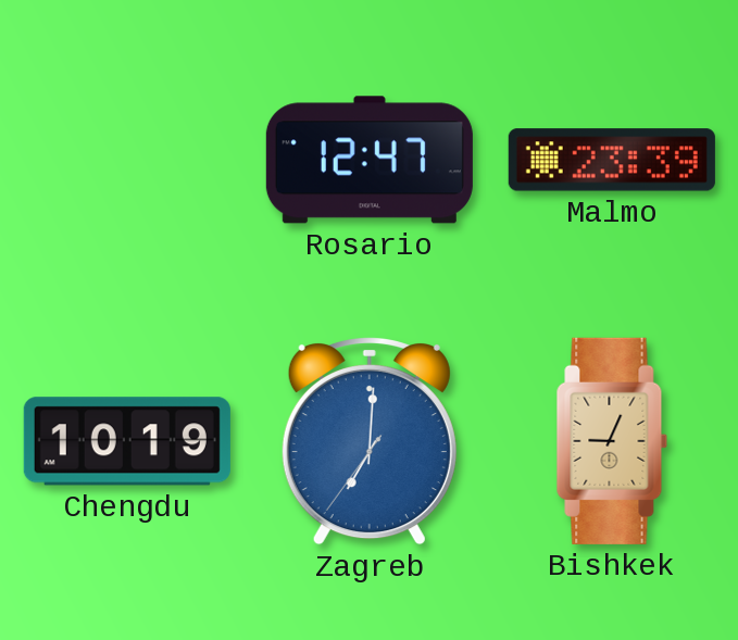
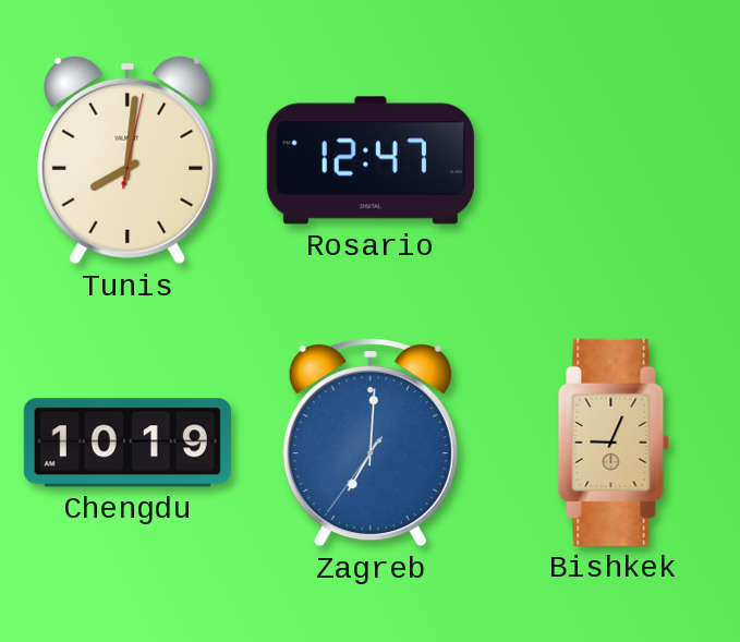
Tunis: none -> 8:01
Malmo: 23:39 -> none
